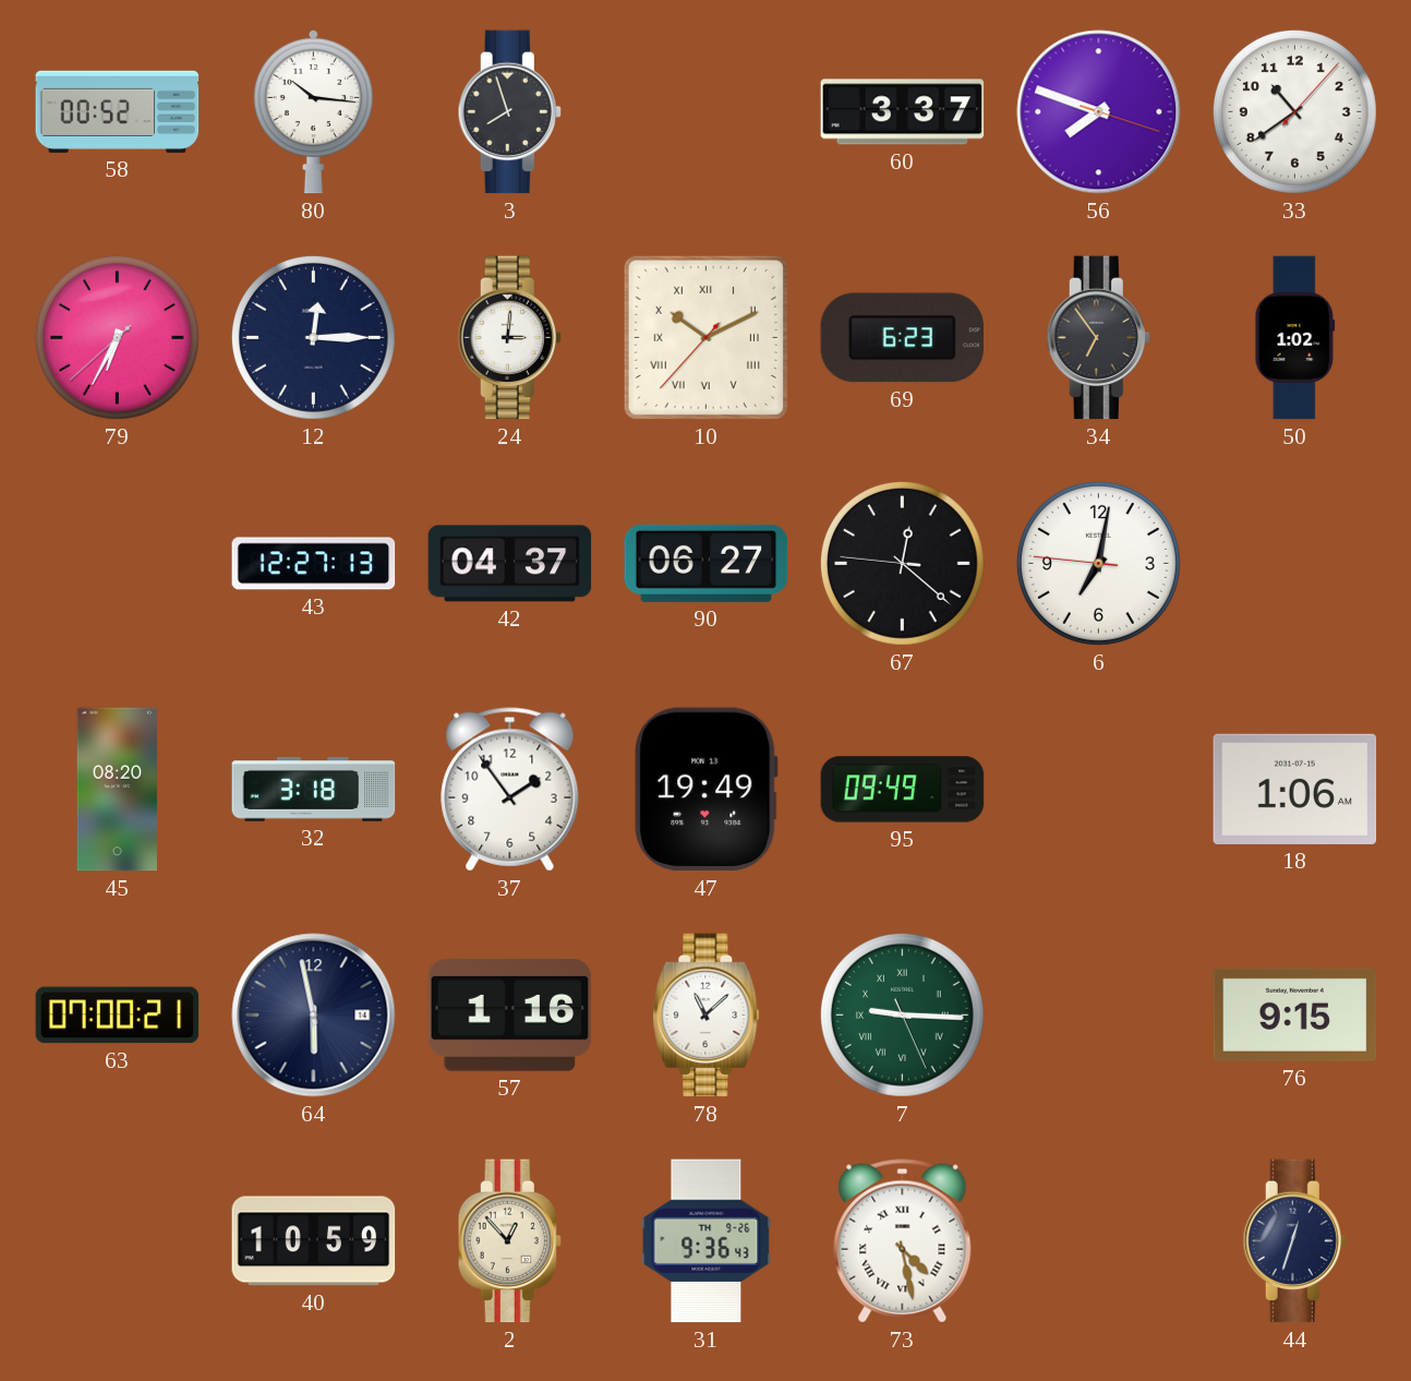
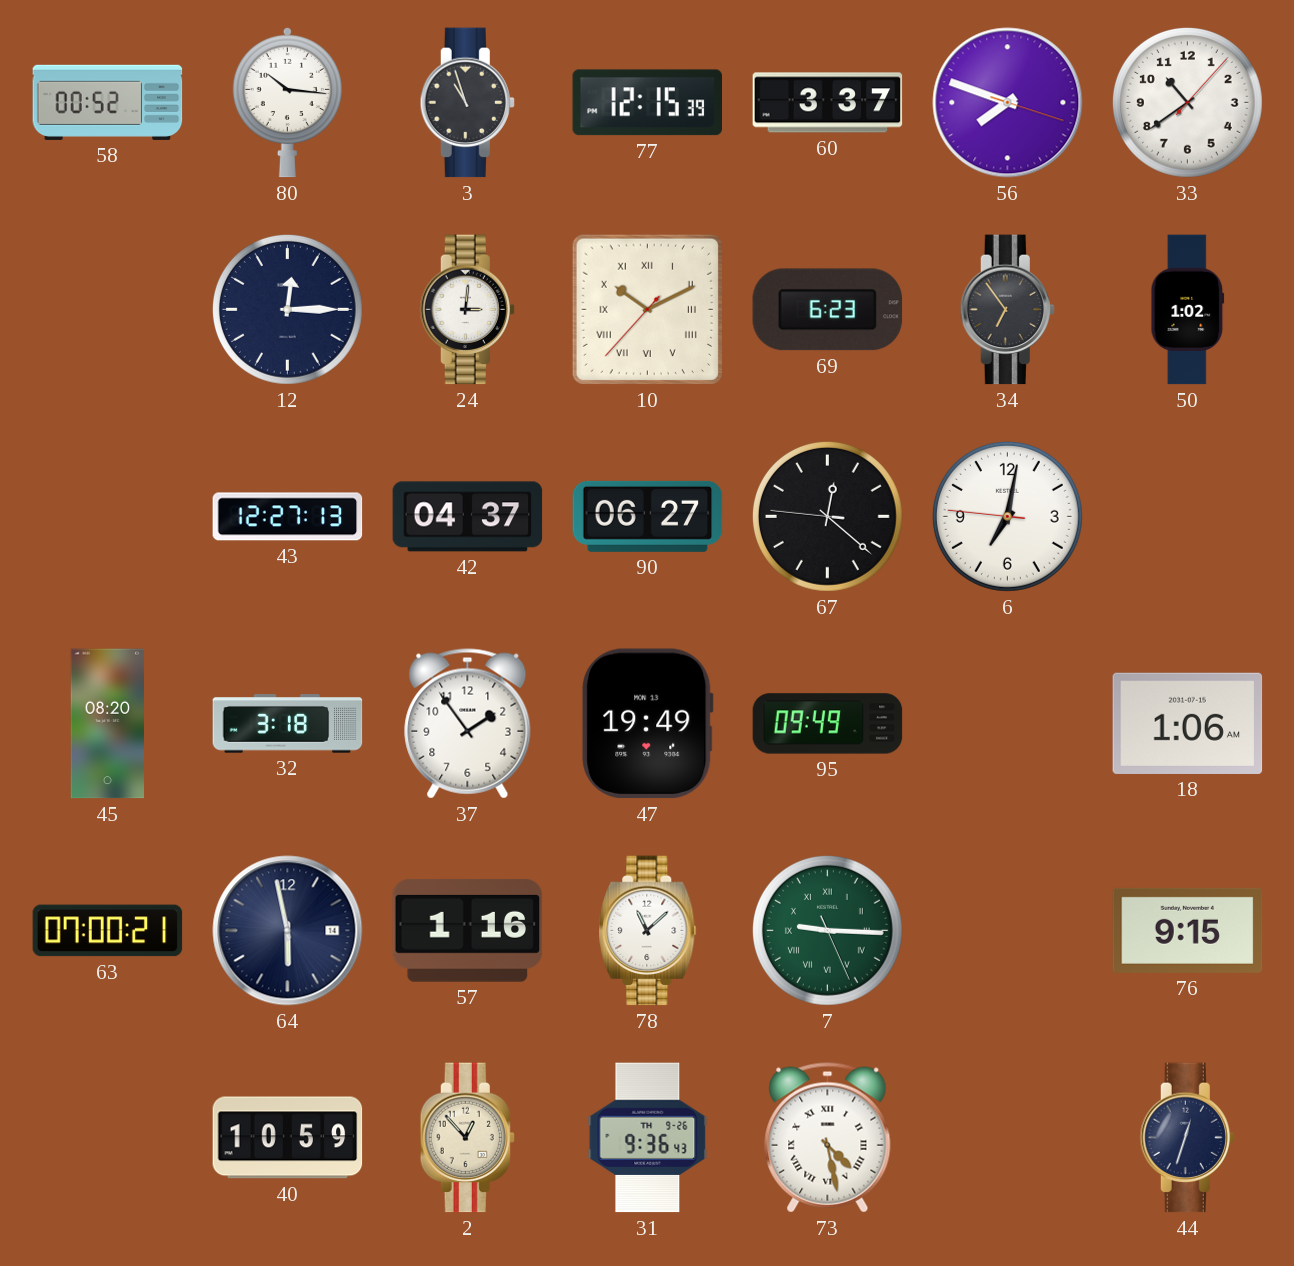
3: 7:57 -> 10:57
77: none -> 12:15
79: 6:34 -> none
